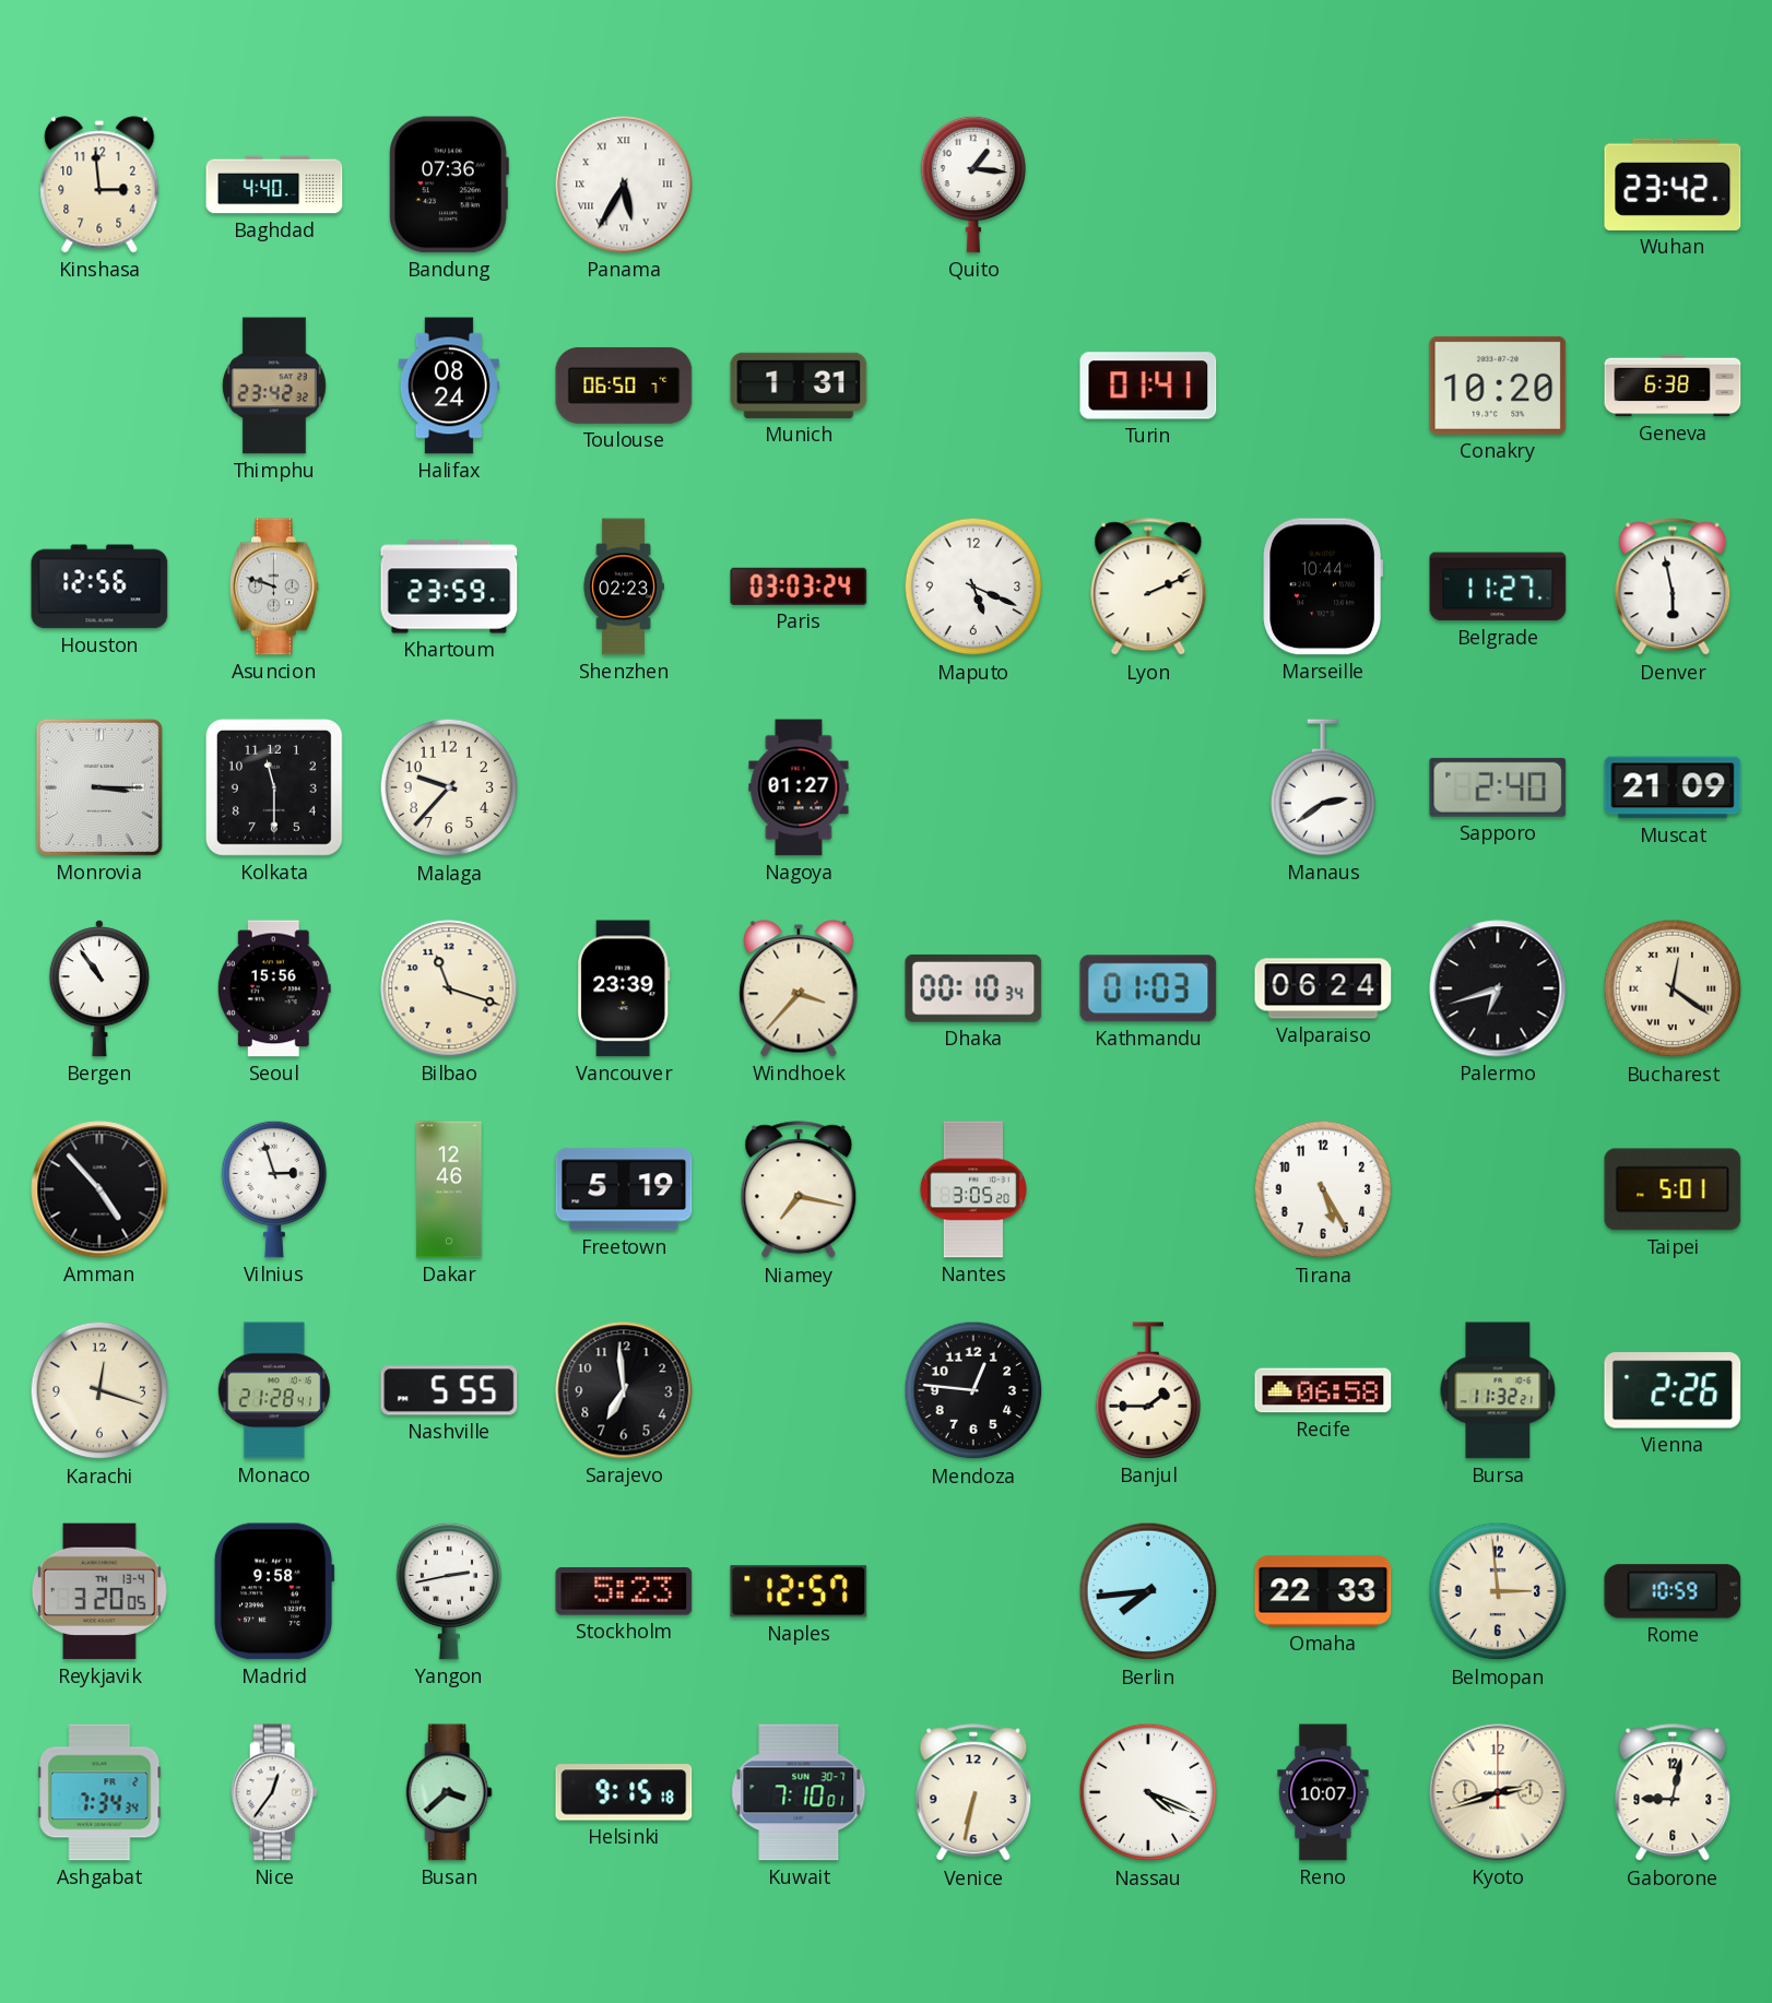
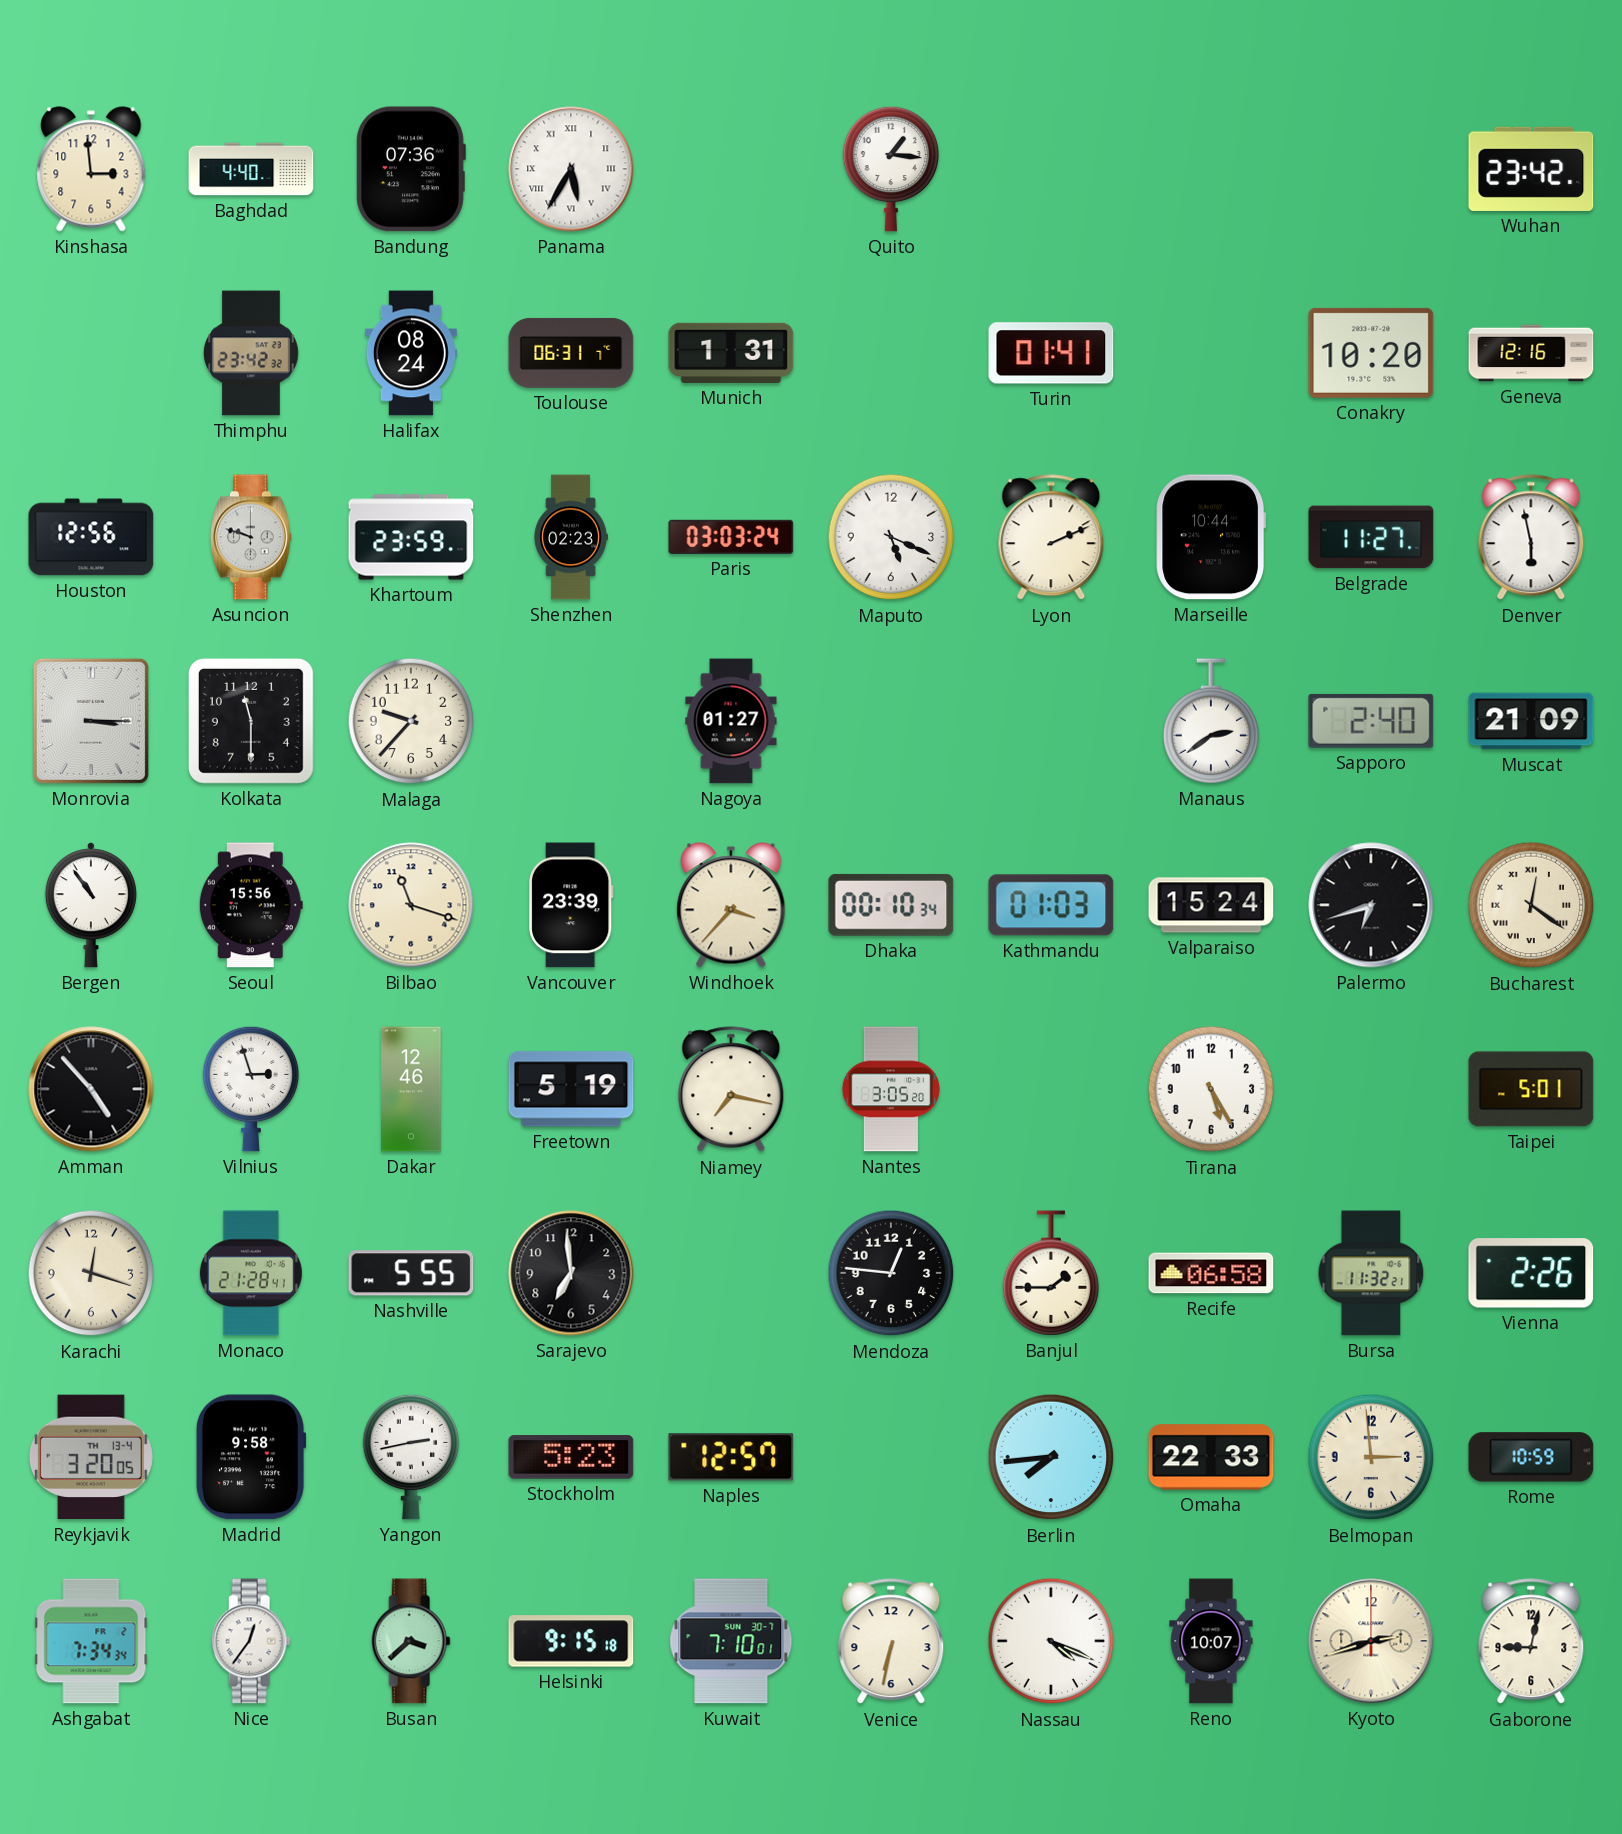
Toulouse: 06:50 -> 06:31
Geneva: 6:38 -> 12:16
Valparaiso: 06:24 -> 15:24
